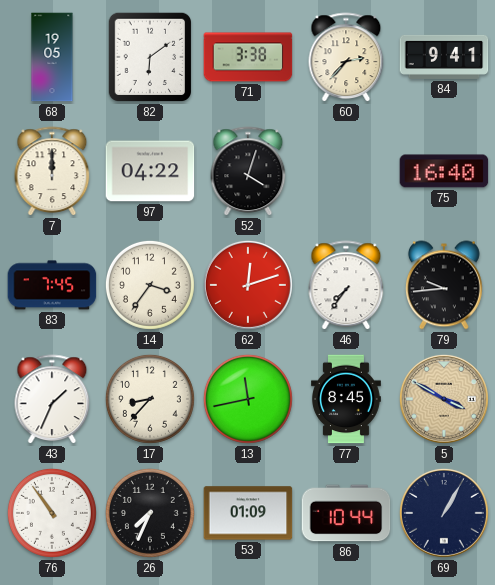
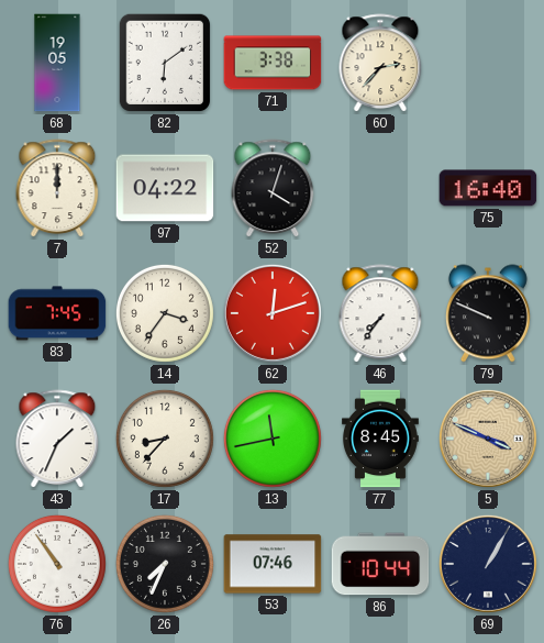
84: 9:41 -> none
79: 9:44 -> 9:49
5: 3:50 -> 3:49
53: 01:09 -> 07:46
